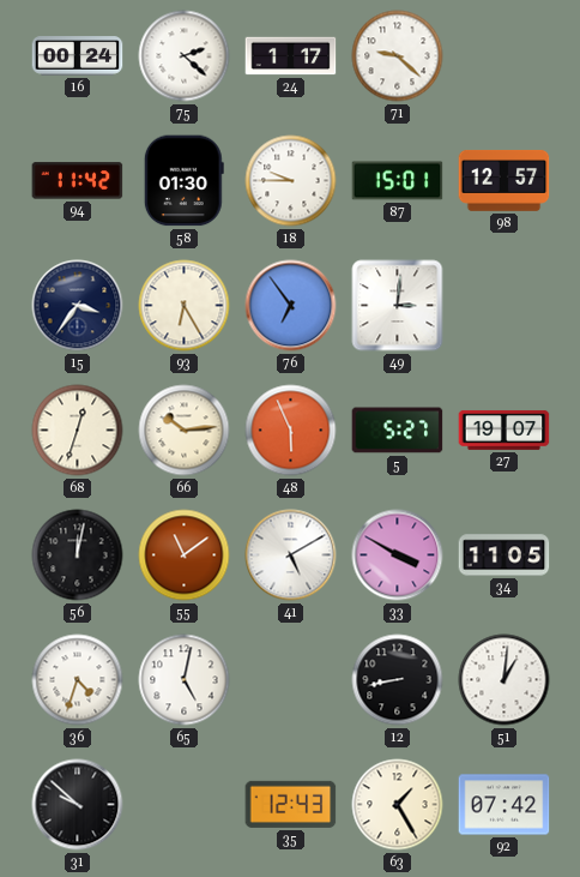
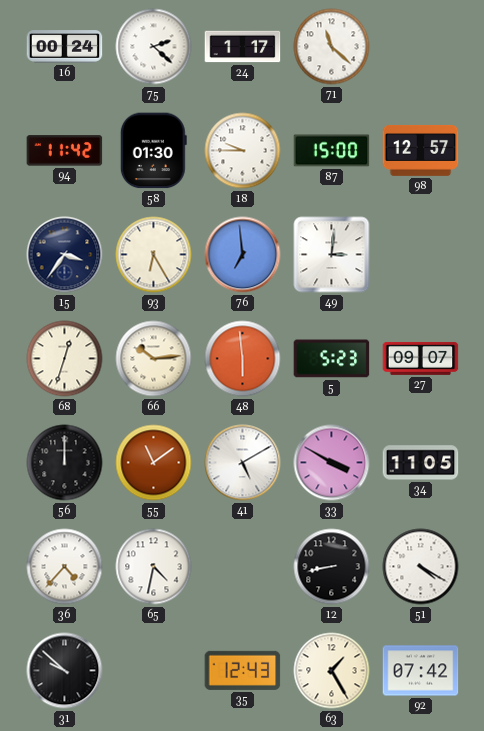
71: 9:22 -> 11:22
87: 15:01 -> 15:00
76: 6:54 -> 6:59
48: 5:56 -> 5:59
5: 5:27 -> 5:23
27: 19:07 -> 09:07
56: 12:02 -> 12:00
36: 4:33 -> 4:37
65: 5:02 -> 4:32
51: 1:01 -> 4:20
